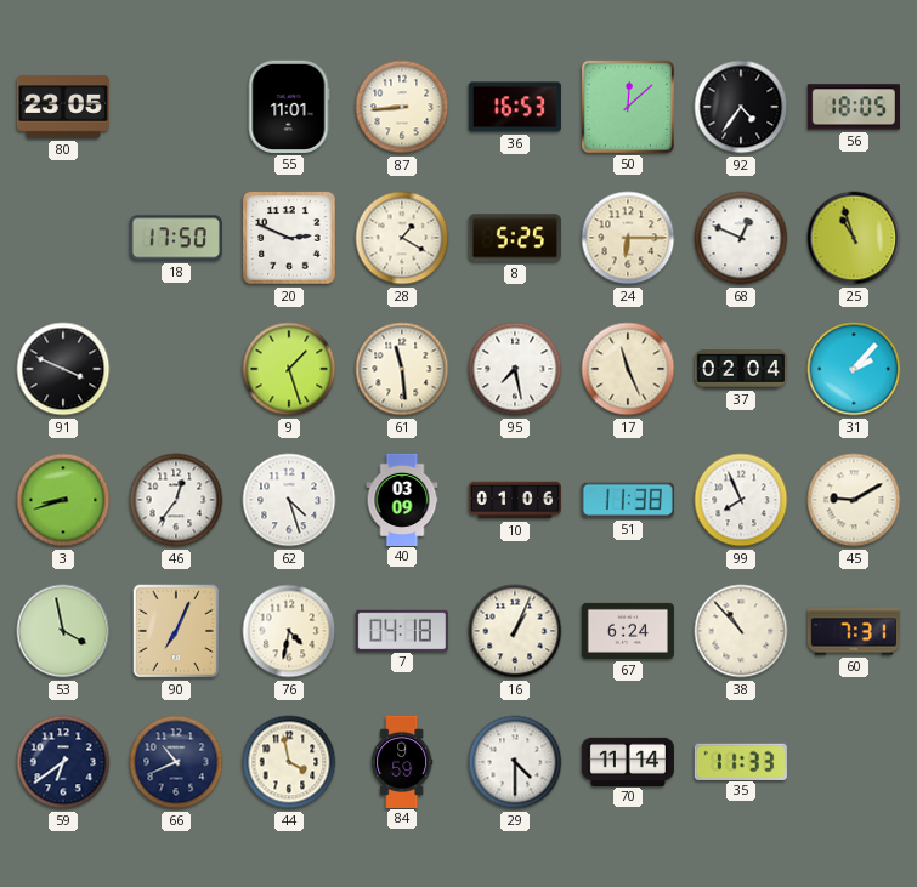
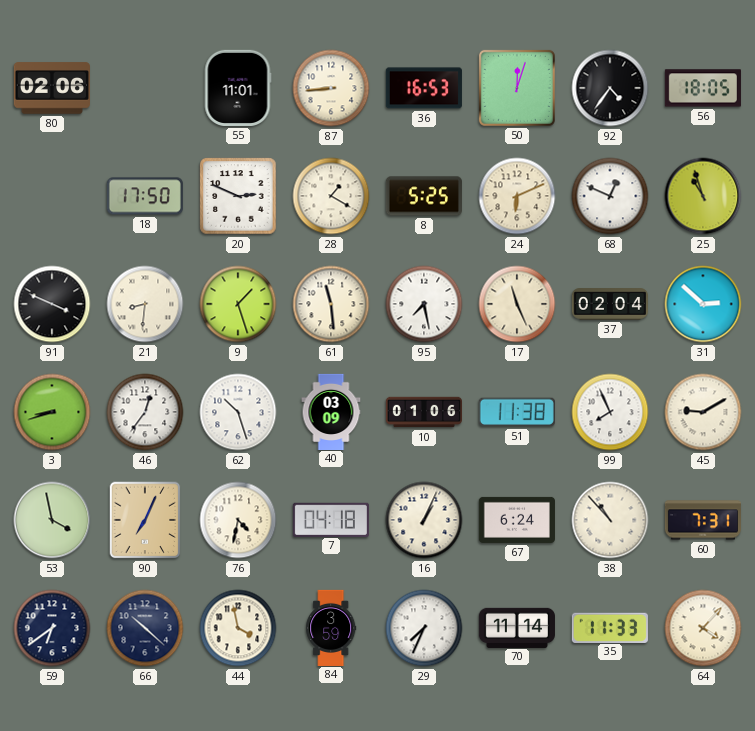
80: 23:05 -> 02:06
50: 12:08 -> 12:03
24: 6:15 -> 6:11
21: none -> 8:31
31: 2:07 -> 2:52
62: 4:27 -> 10:27
66: 10:41 -> 10:22
84: 9:59 -> 3:59
29: 4:30 -> 7:34
64: none -> 4:07
